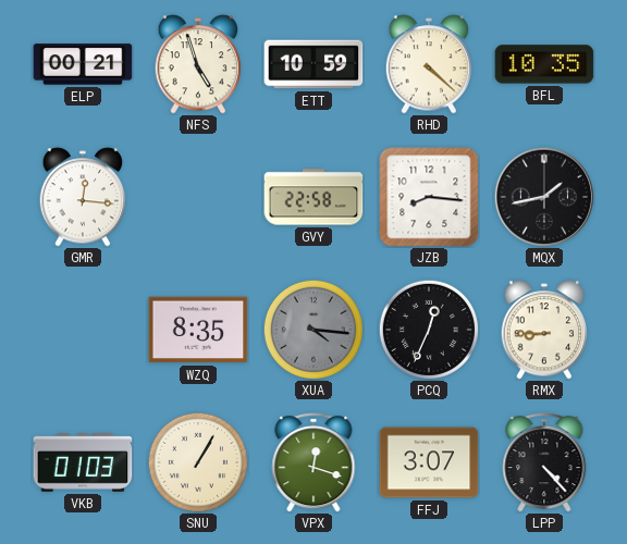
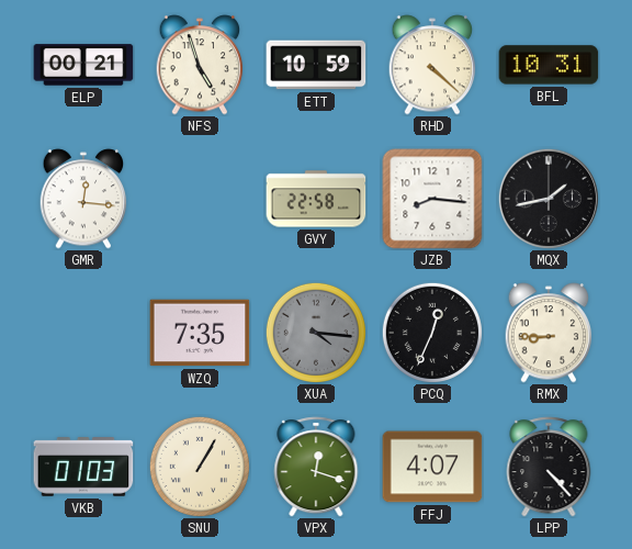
BFL: 10:35 -> 10:31
WZQ: 8:35 -> 7:35
FFJ: 3:07 -> 4:07
